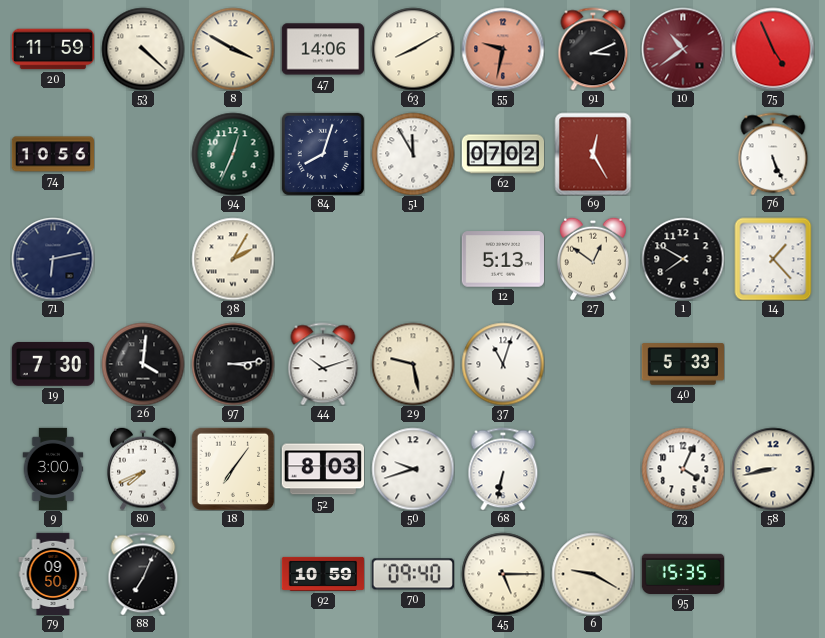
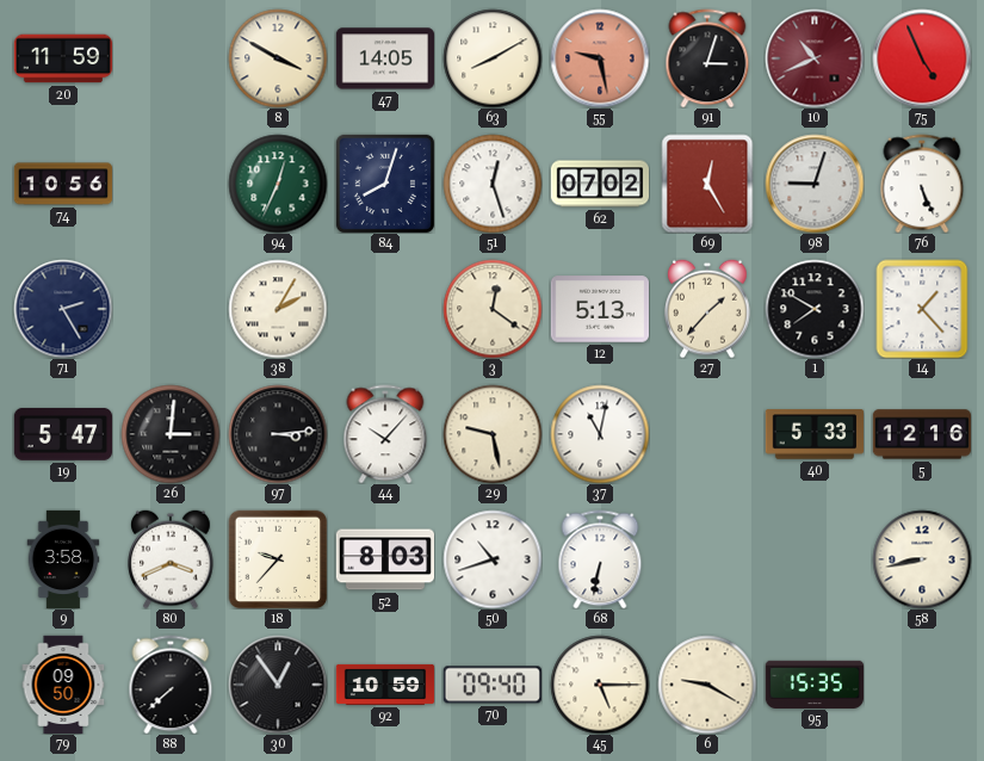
53: 4:22 -> none
47: 14:06 -> 14:05
55: 9:32 -> 9:28
91: 3:11 -> 3:03
10: 10:39 -> 10:41
51: 11:55 -> 12:27
98: none -> 9:03
71: 6:13 -> 2:25
3: none -> 12:21
27: 12:51 -> 1:37
19: 7:30 -> 5:47
26: 4:01 -> 3:01
44: 10:12 -> 10:07
37: 11:03 -> 11:02
5: none -> 12:16
9: 3:00 -> 3:58
80: 7:41 -> 3:41
18: 7:06 -> 9:37
50: 9:42 -> 10:42
73: 4:04 -> none
88: 7:04 -> 7:38
30: none -> 12:54
